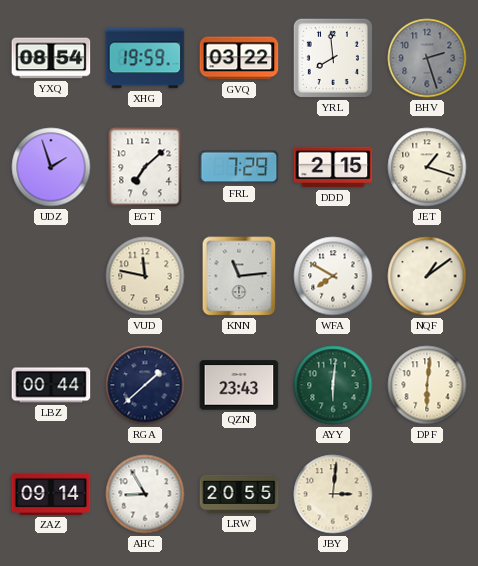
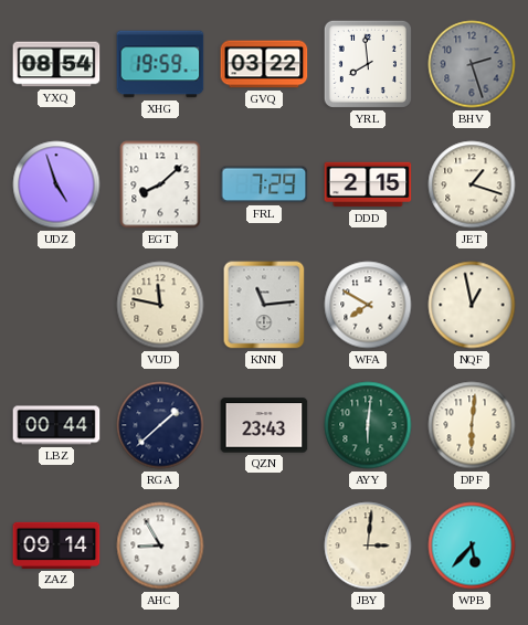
UDZ: 1:57 -> 4:57
EGT: 7:08 -> 8:08
NQF: 1:09 -> 12:58
LRW: 20:55 -> none
WPB: none -> 5:37
